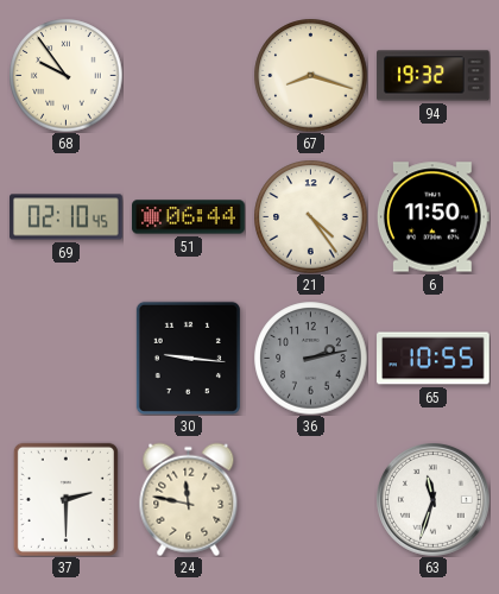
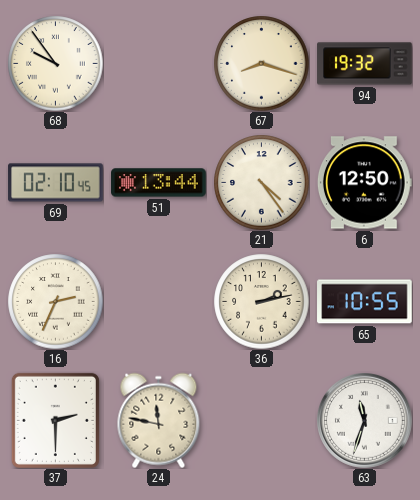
51: 06:44 -> 13:44
6: 11:50 -> 12:50
16: none -> 2:34
30: 9:16 -> none
36 dial: grey -> cream
